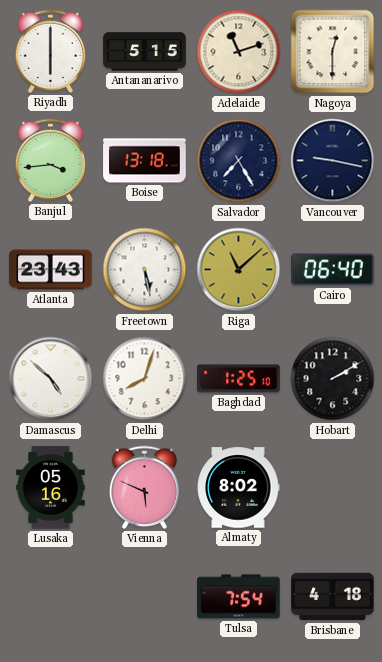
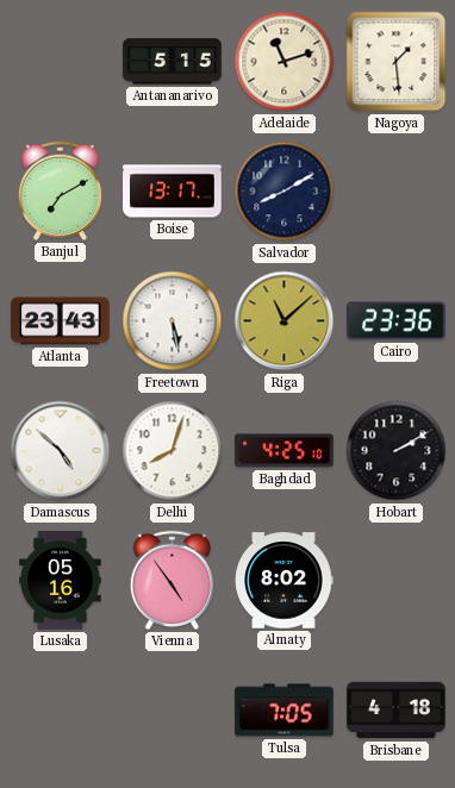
Riyadh: 6:00 -> none
Nagoya: 12:30 -> 1:29
Banjul: 3:44 -> 7:10
Boise: 13:18 -> 13:17
Salvador: 7:25 -> 8:10
Vancouver: 9:17 -> none
Cairo: 06:40 -> 23:36
Baghdad: 1:25 -> 4:25
Vienna: 5:49 -> 4:54
Tulsa: 7:54 -> 7:05
